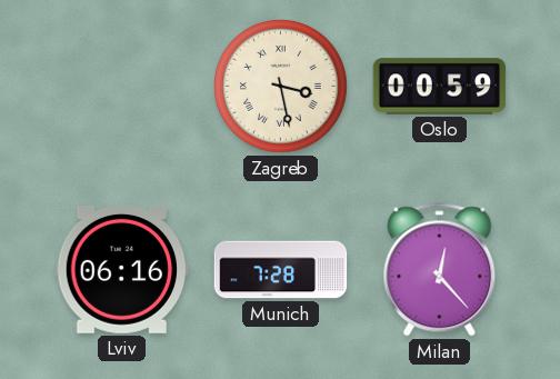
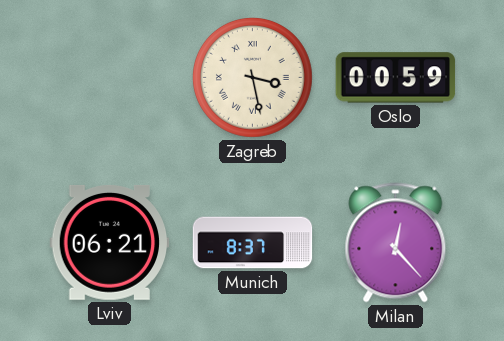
Lviv: 06:16 -> 06:21
Munich: 7:28 -> 8:37
